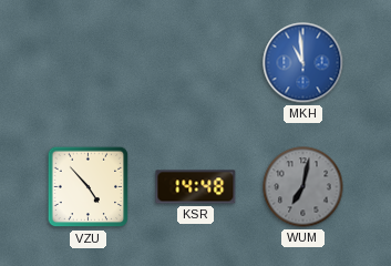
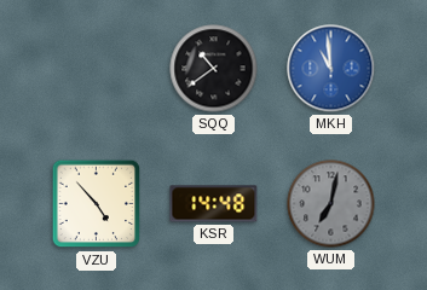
SQQ: none -> 10:39
